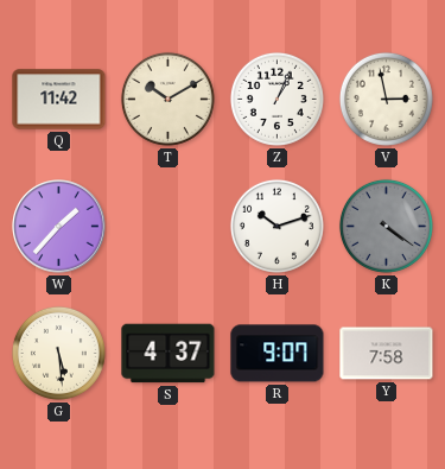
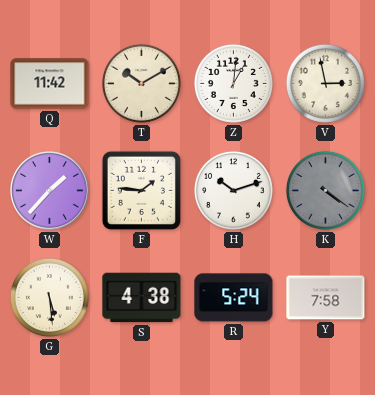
Z: 1:04 -> 1:01
F: none -> 1:46
S: 4:37 -> 4:38
R: 9:07 -> 5:24
